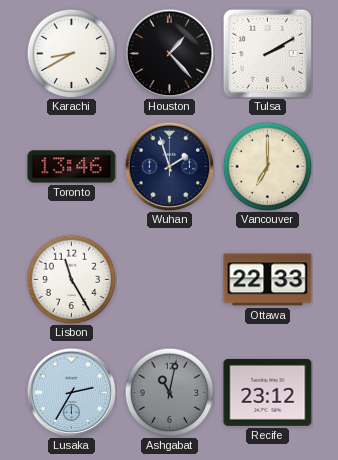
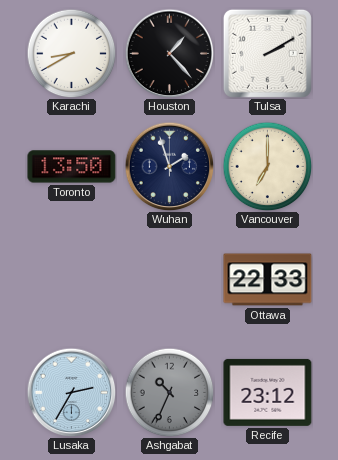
Toronto: 13:46 -> 13:50
Lisbon: 11:25 -> none
Ashgabat: 11:02 -> 10:34
